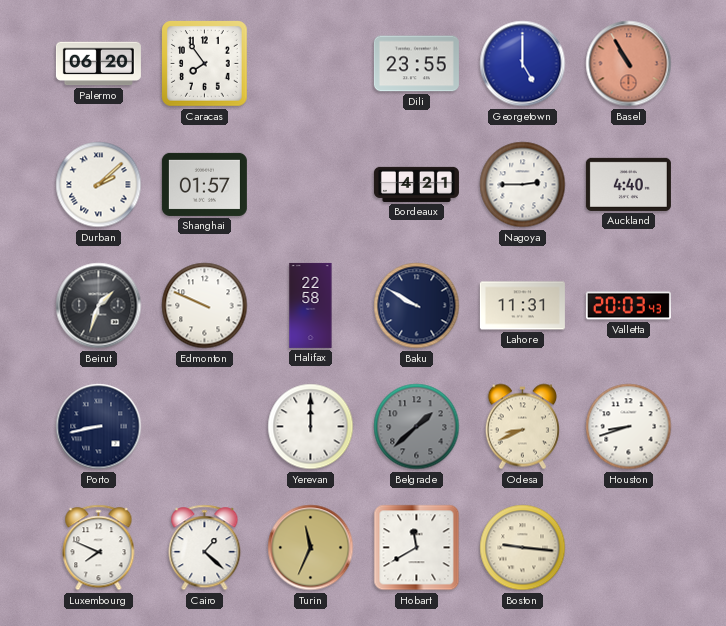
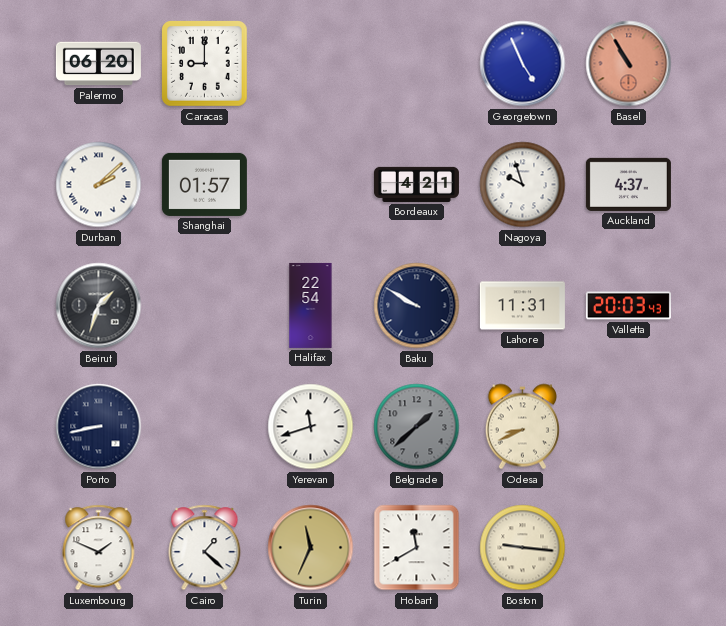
Caracas: 7:54 -> 9:00
Dili: 23:55 -> none
Georgetown: 5:00 -> 4:56
Nagoya: 2:45 -> 9:57
Auckland: 4:40 -> 4:37
Edmonton: 9:49 -> none
Halifax: 22:58 -> 22:54
Yerevan: 12:00 -> 11:42
Houston: 8:42 -> none
Luxembourg: 7:49 -> 1:49
